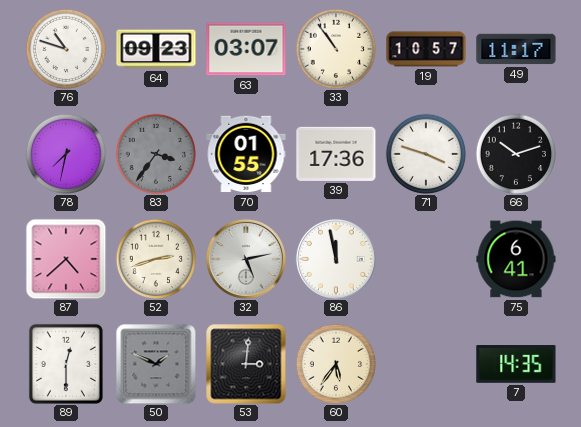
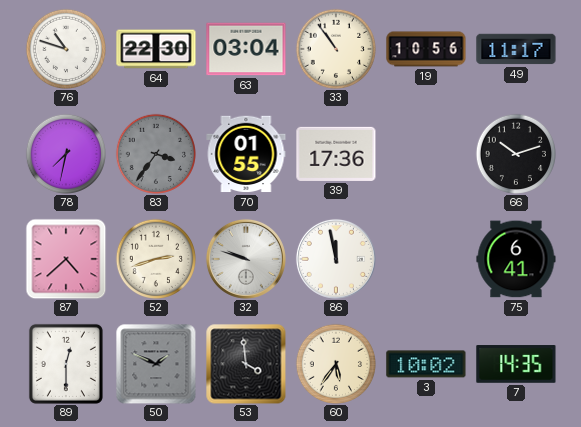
64: 09:23 -> 22:30
63: 03:07 -> 03:04
19: 10:57 -> 10:56
71: 3:48 -> none
32: 5:13 -> 9:48
53: 3:01 -> 3:59
3: none -> 10:02
